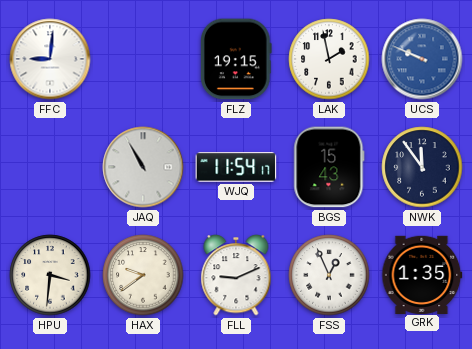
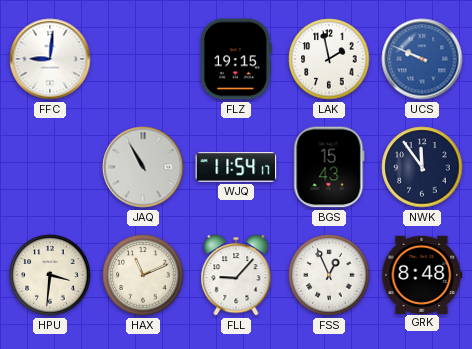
HAX: 9:39 -> 11:11
FLL: 9:11 -> 9:07
GRK: 1:35 -> 8:48
